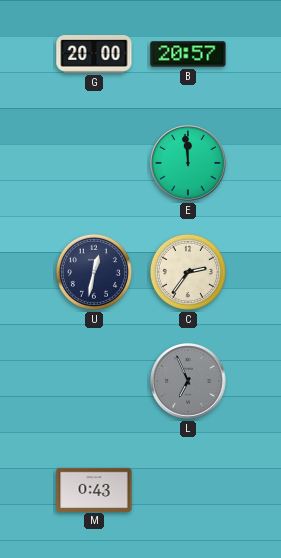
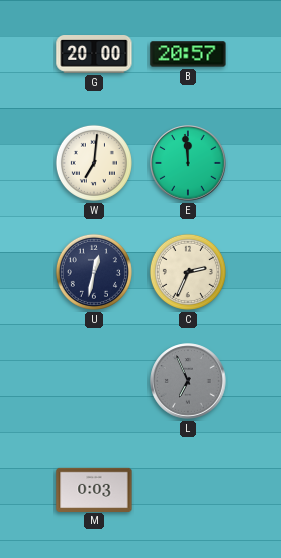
W: none -> 7:01
C: 2:36 -> 2:34
M: 0:43 -> 0:03
